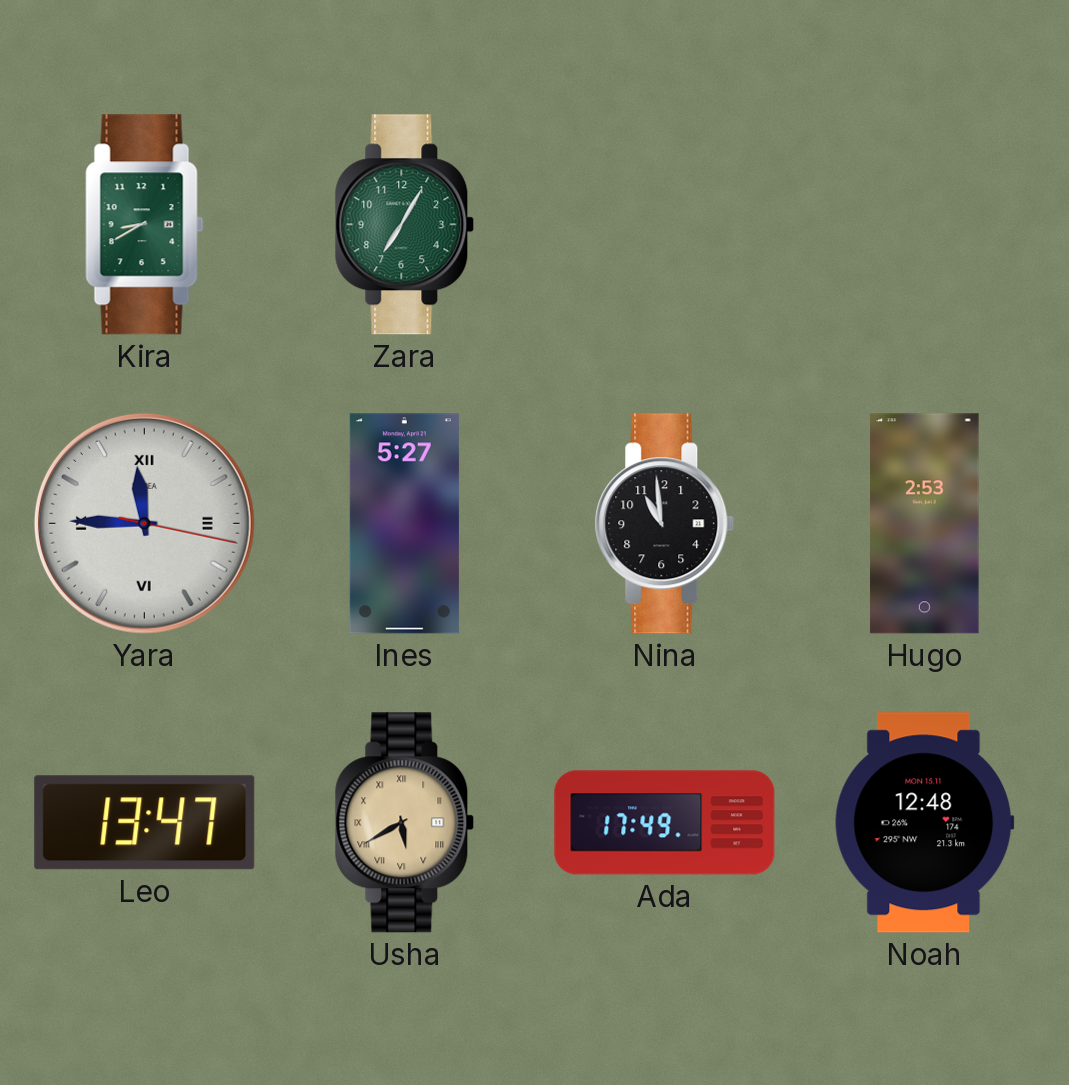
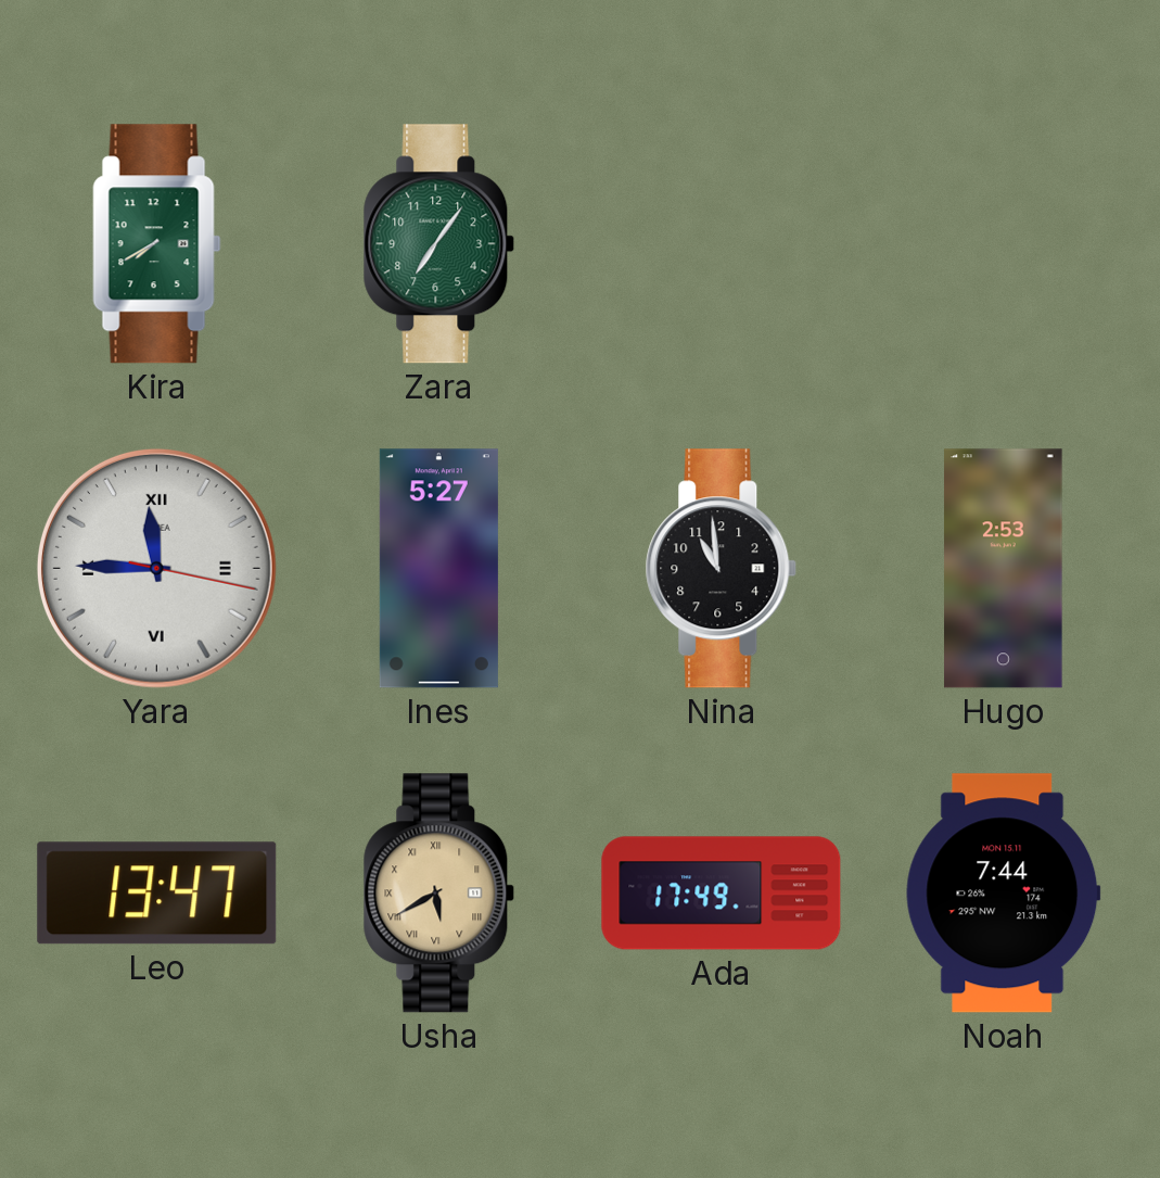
Kira: 8:40 -> 7:40
Zara: 7:05 -> 7:06
Noah: 12:48 -> 7:44
